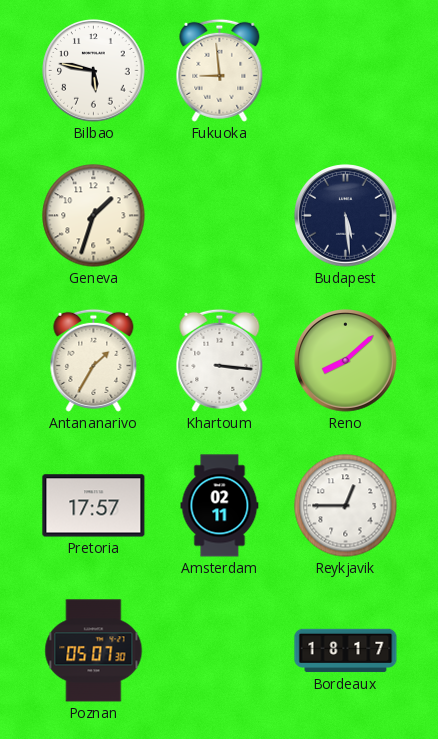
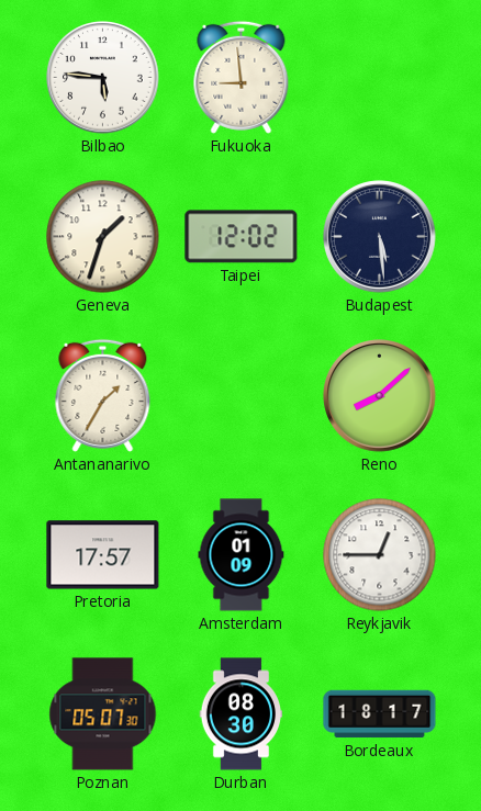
Bilbao: 5:47 -> 5:46
Taipei: none -> 12:02
Khartoum: 3:16 -> none
Amsterdam: 02:11 -> 01:09
Durban: none -> 08:30
